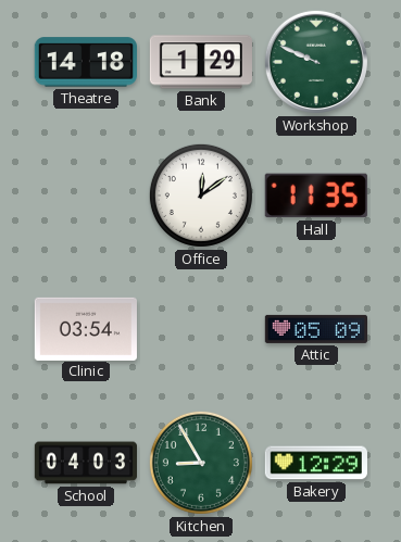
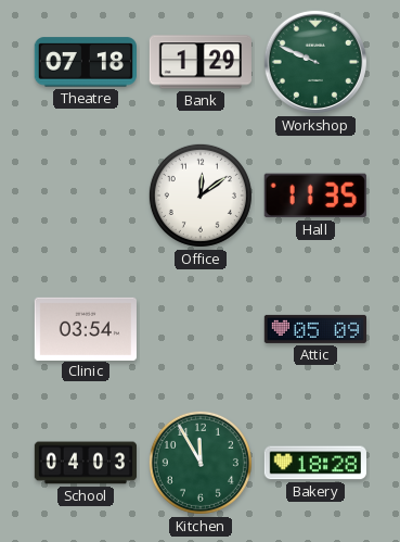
Theatre: 14:18 -> 07:18
Kitchen: 8:55 -> 11:55
Bakery: 12:29 -> 18:28
